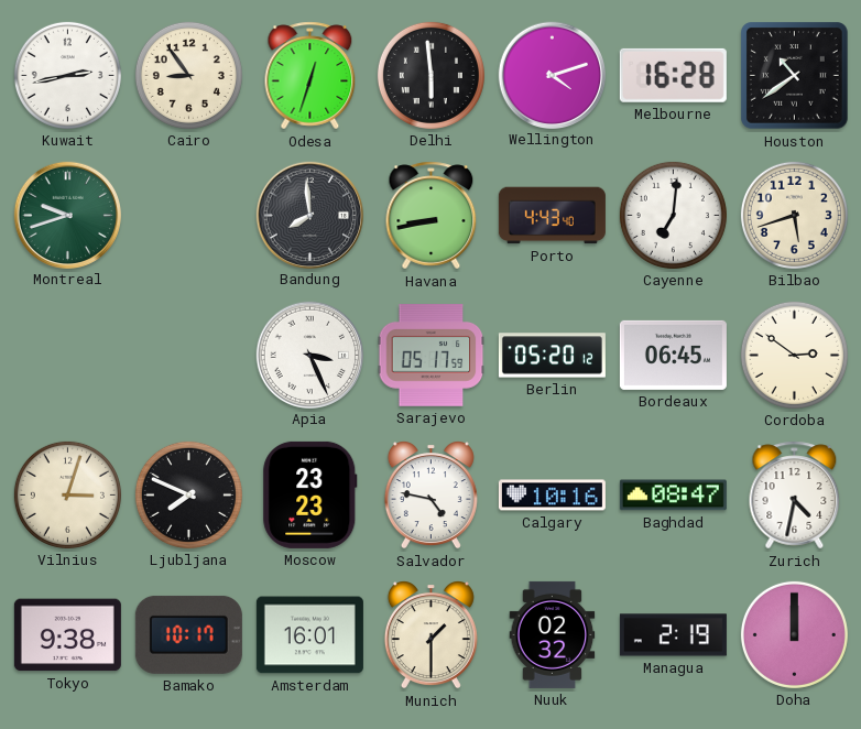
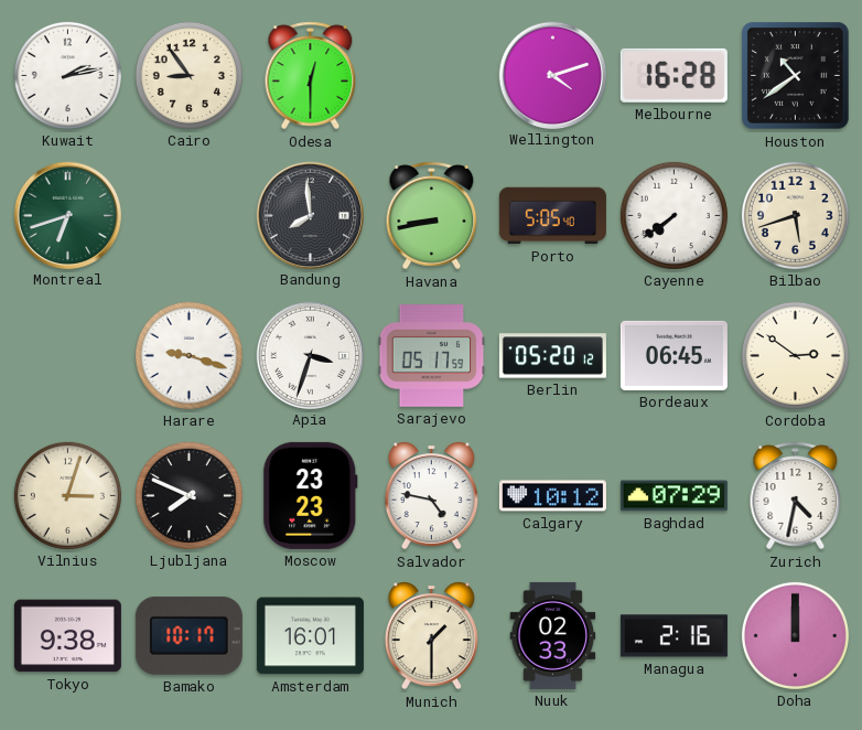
Kuwait: 2:43 -> 2:13
Odesa: 12:33 -> 12:30
Delhi: 5:59 -> none
Montreal: 9:42 -> 6:42
Porto: 4:43 -> 5:05
Cayenne: 7:01 -> 7:39
Harare: none -> 9:18
Apia: 3:26 -> 3:33
Calgary: 10:16 -> 10:12
Baghdad: 08:47 -> 07:29
Nuuk: 02:32 -> 02:33
Managua: 2:19 -> 2:16
